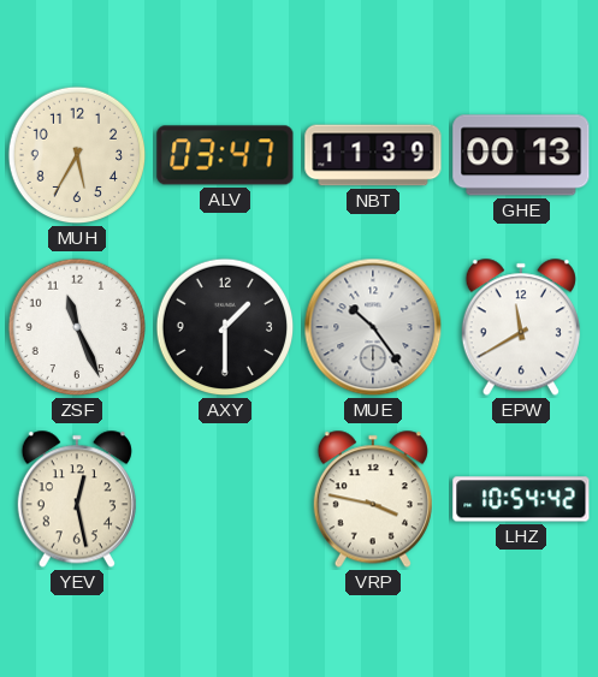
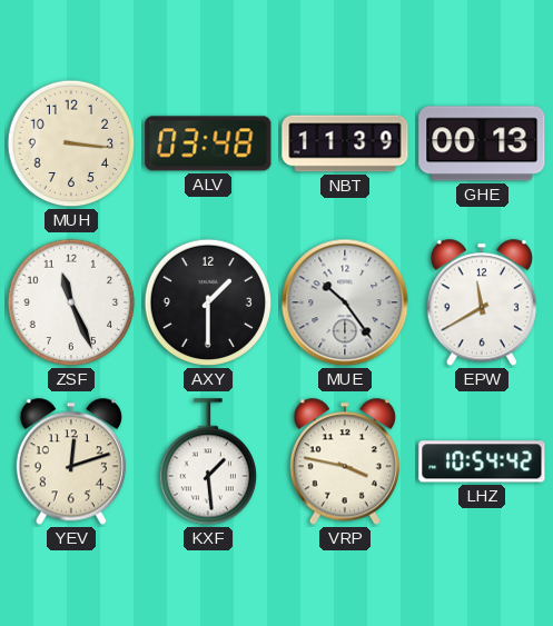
MUH: 5:35 -> 3:16
ALV: 03:47 -> 03:48
YEV: 12:28 -> 12:12
KXF: none -> 1:29
